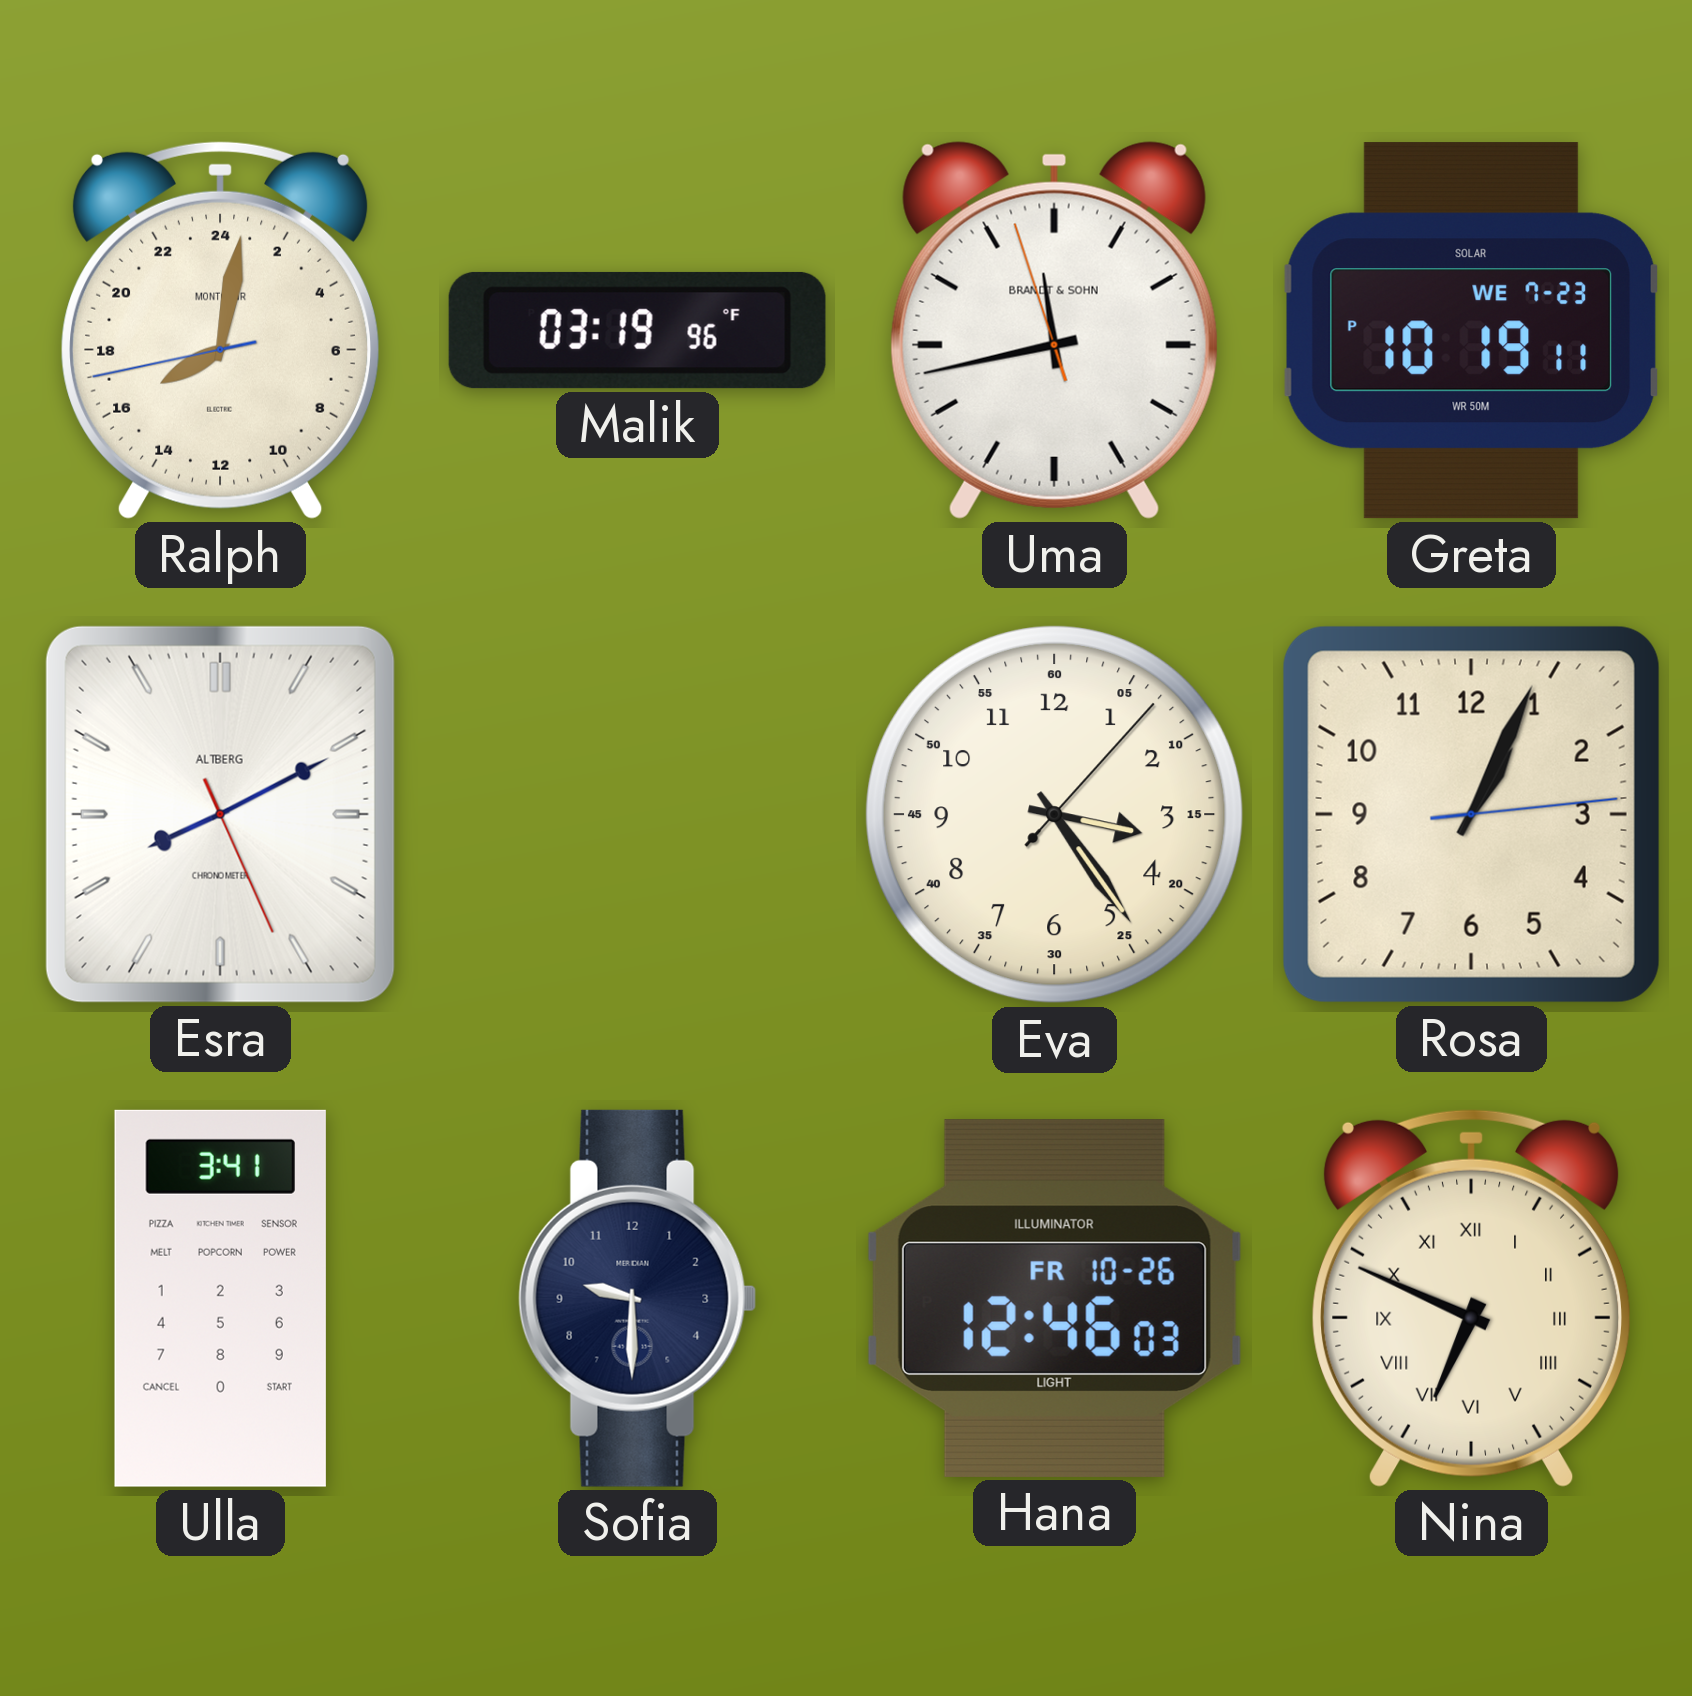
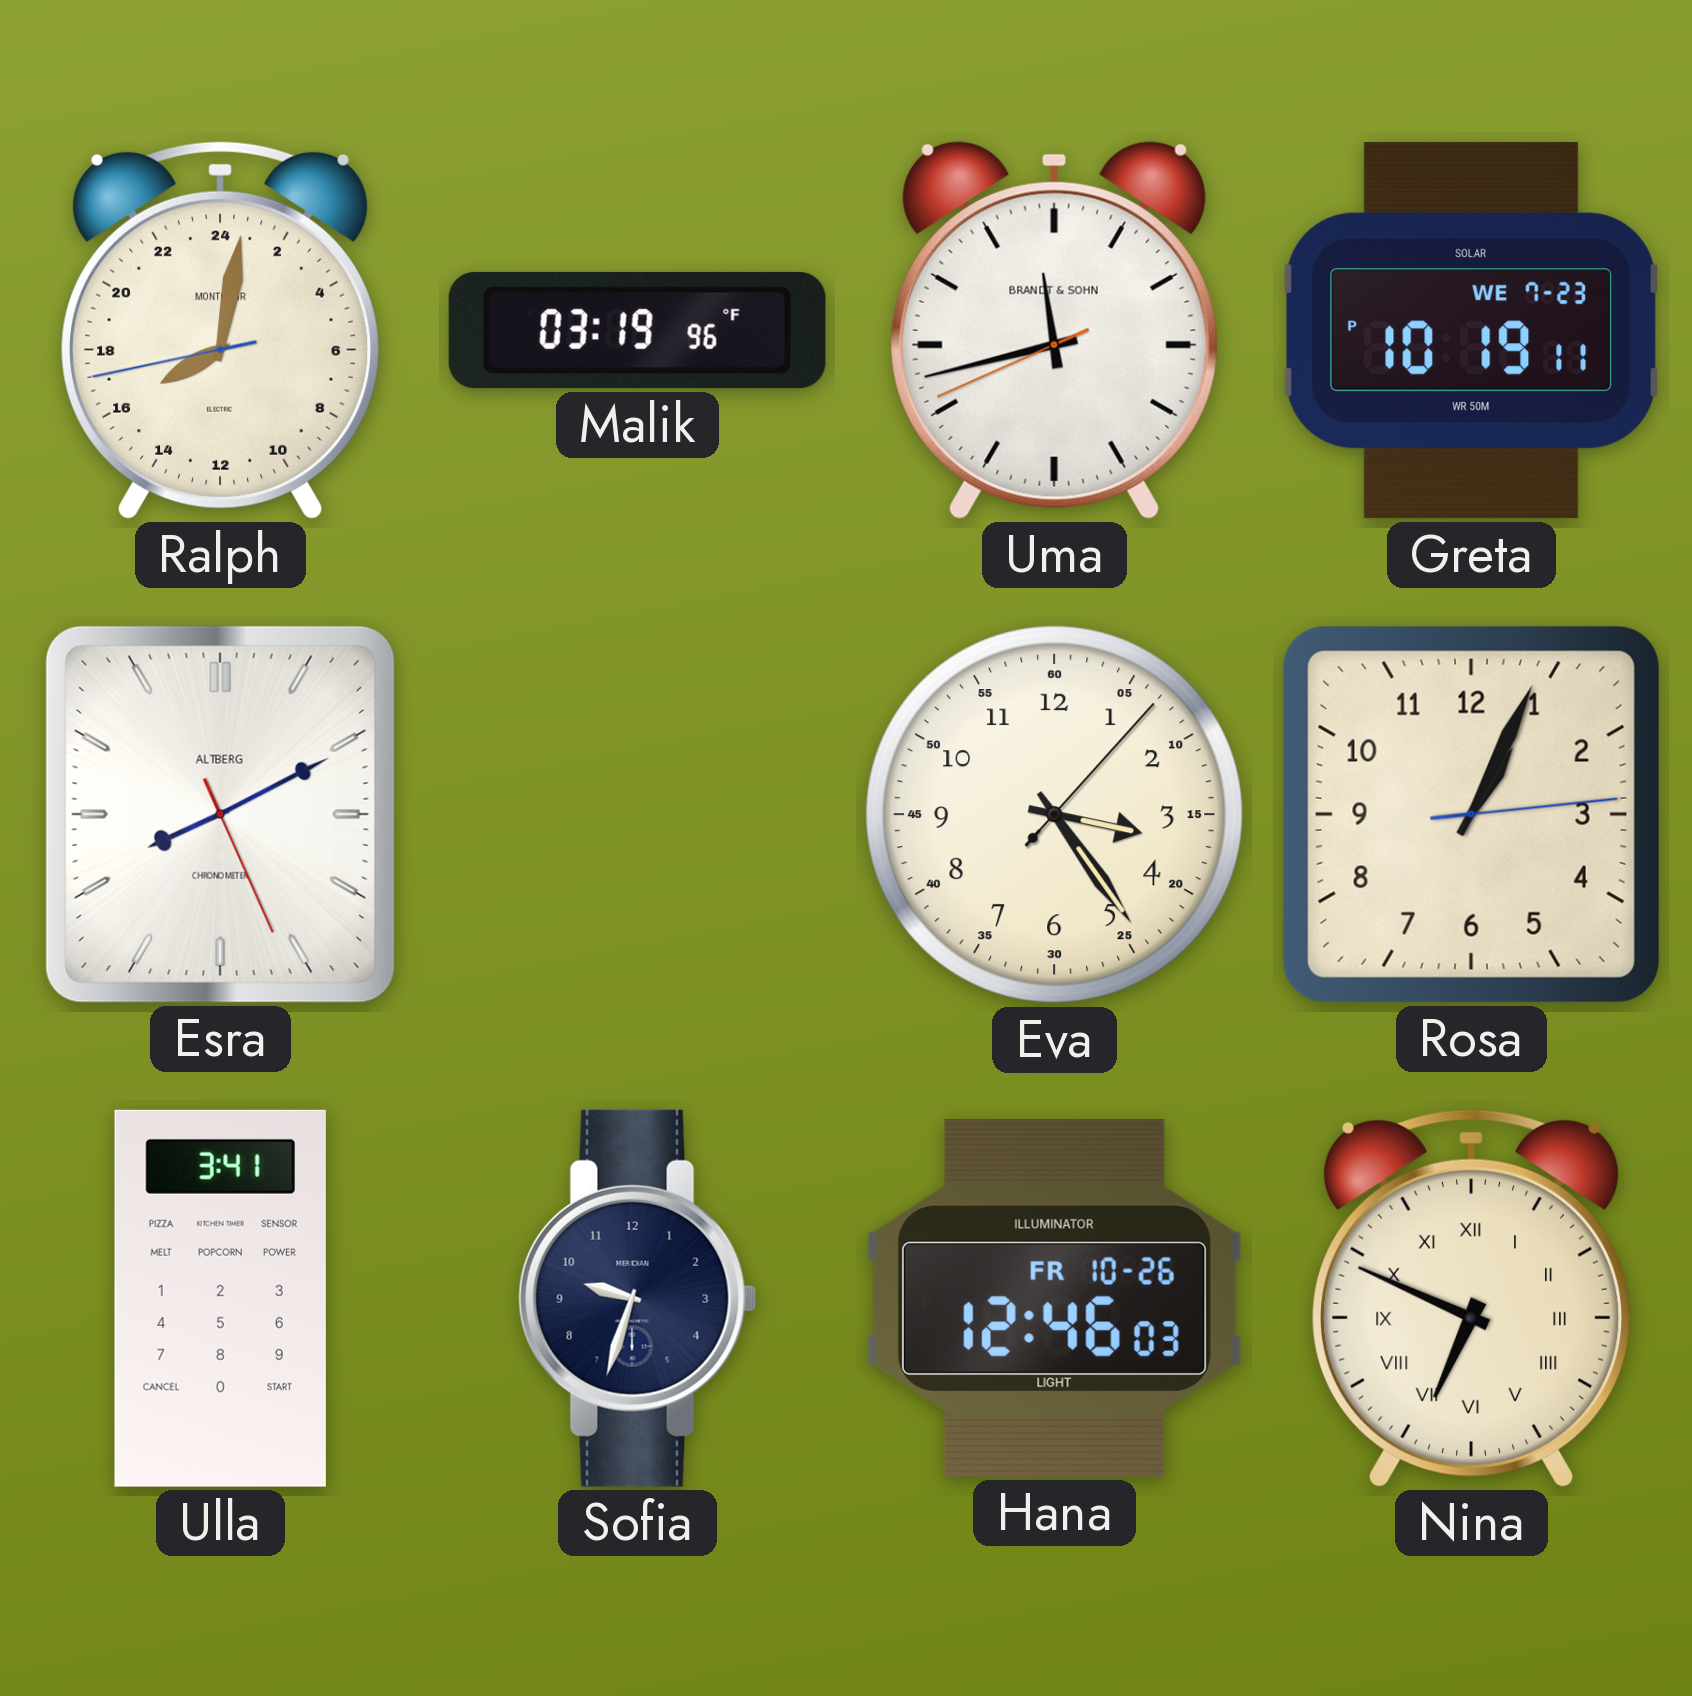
Uma: 11:42:57 -> 11:42:41
Sofia: 9:30 -> 9:33
